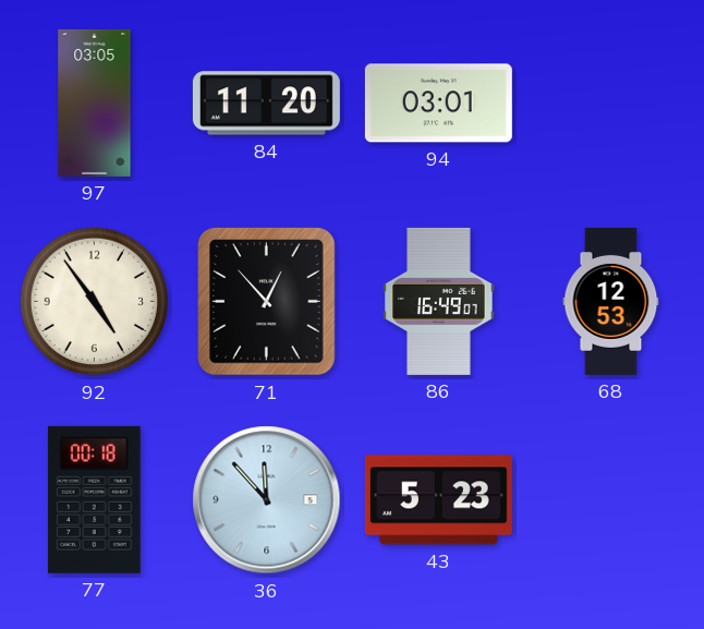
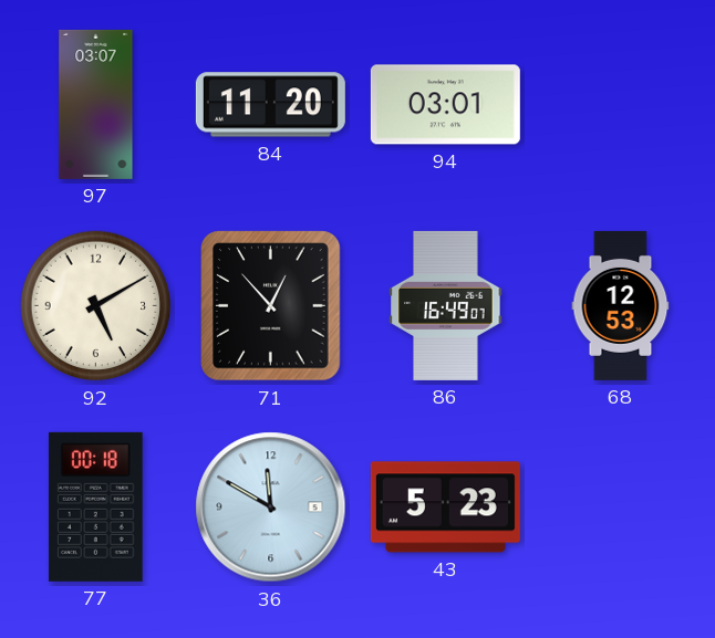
97: 03:05 -> 03:07
92: 4:54 -> 5:10
36: 11:53 -> 11:50
